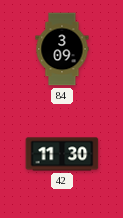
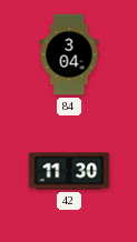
84: 3:09 -> 3:04
